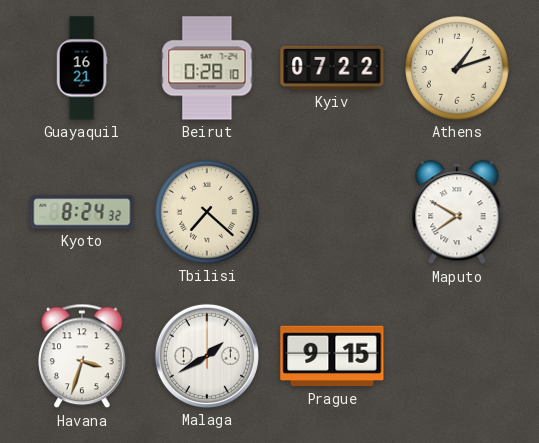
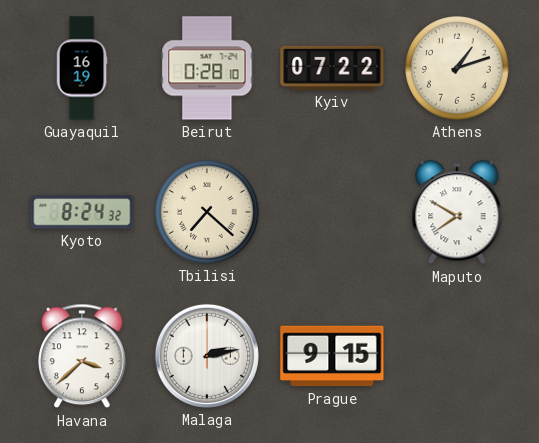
Guayaquil: 16:21 -> 16:19
Havana: 3:33 -> 3:38
Malaga: 1:40 -> 2:13
